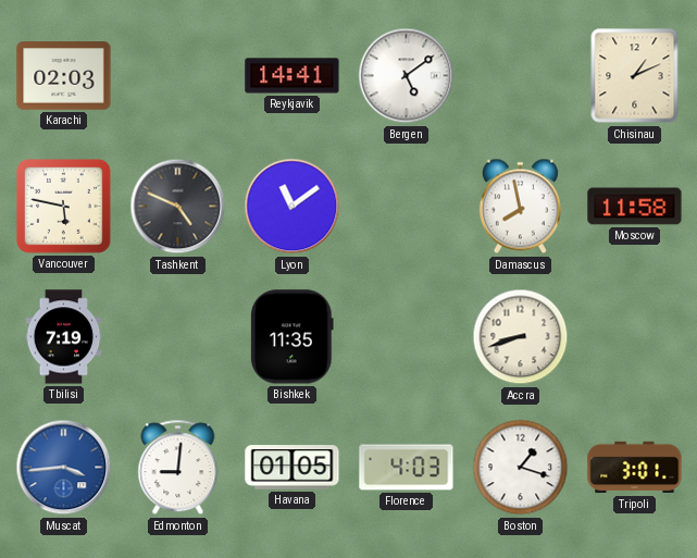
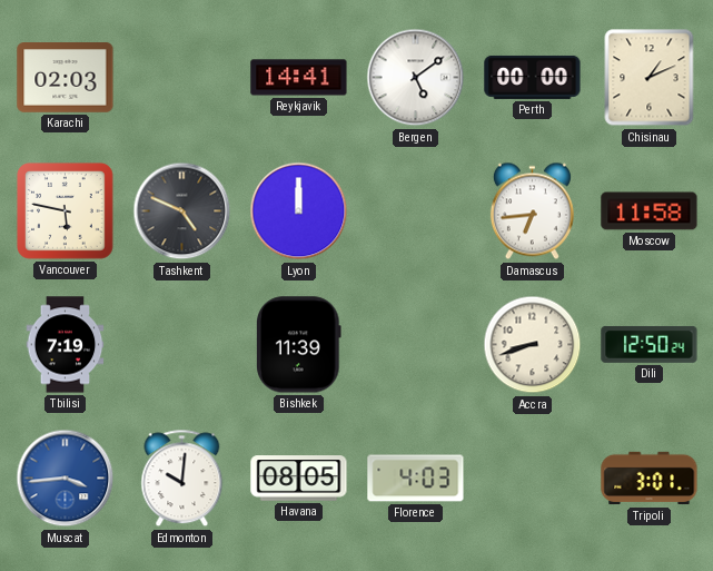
Perth: none -> 00:00
Lyon: 11:09 -> 12:00
Damascus: 7:58 -> 6:44
Bishkek: 11:35 -> 11:39
Dili: none -> 12:50
Edmonton: 9:01 -> 10:01
Havana: 01:05 -> 08:05
Boston: 1:18 -> none
